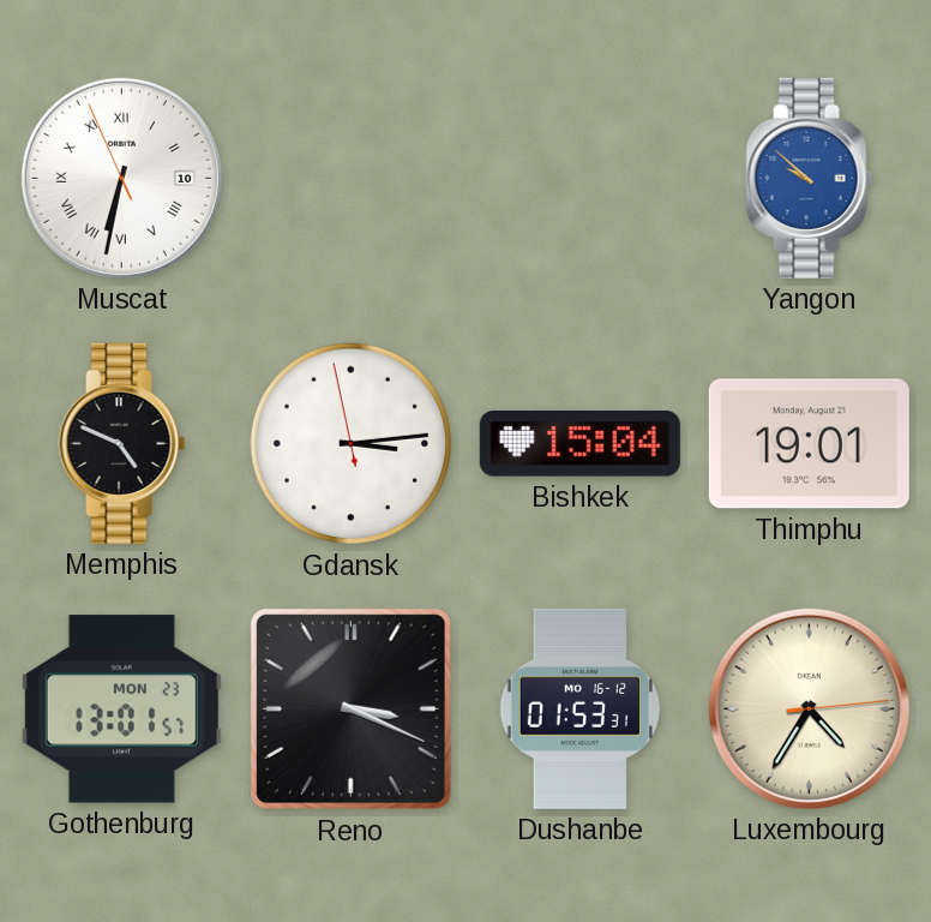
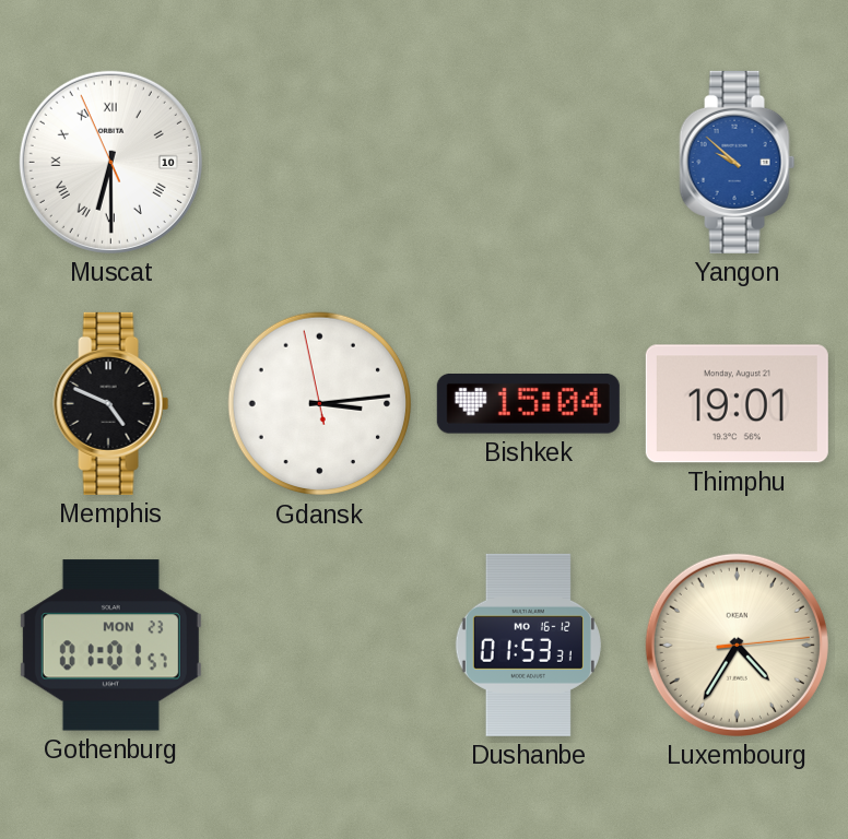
Muscat: 6:31 -> 6:29
Gothenburg: 13:01 -> 01:01
Reno: 3:19 -> none
